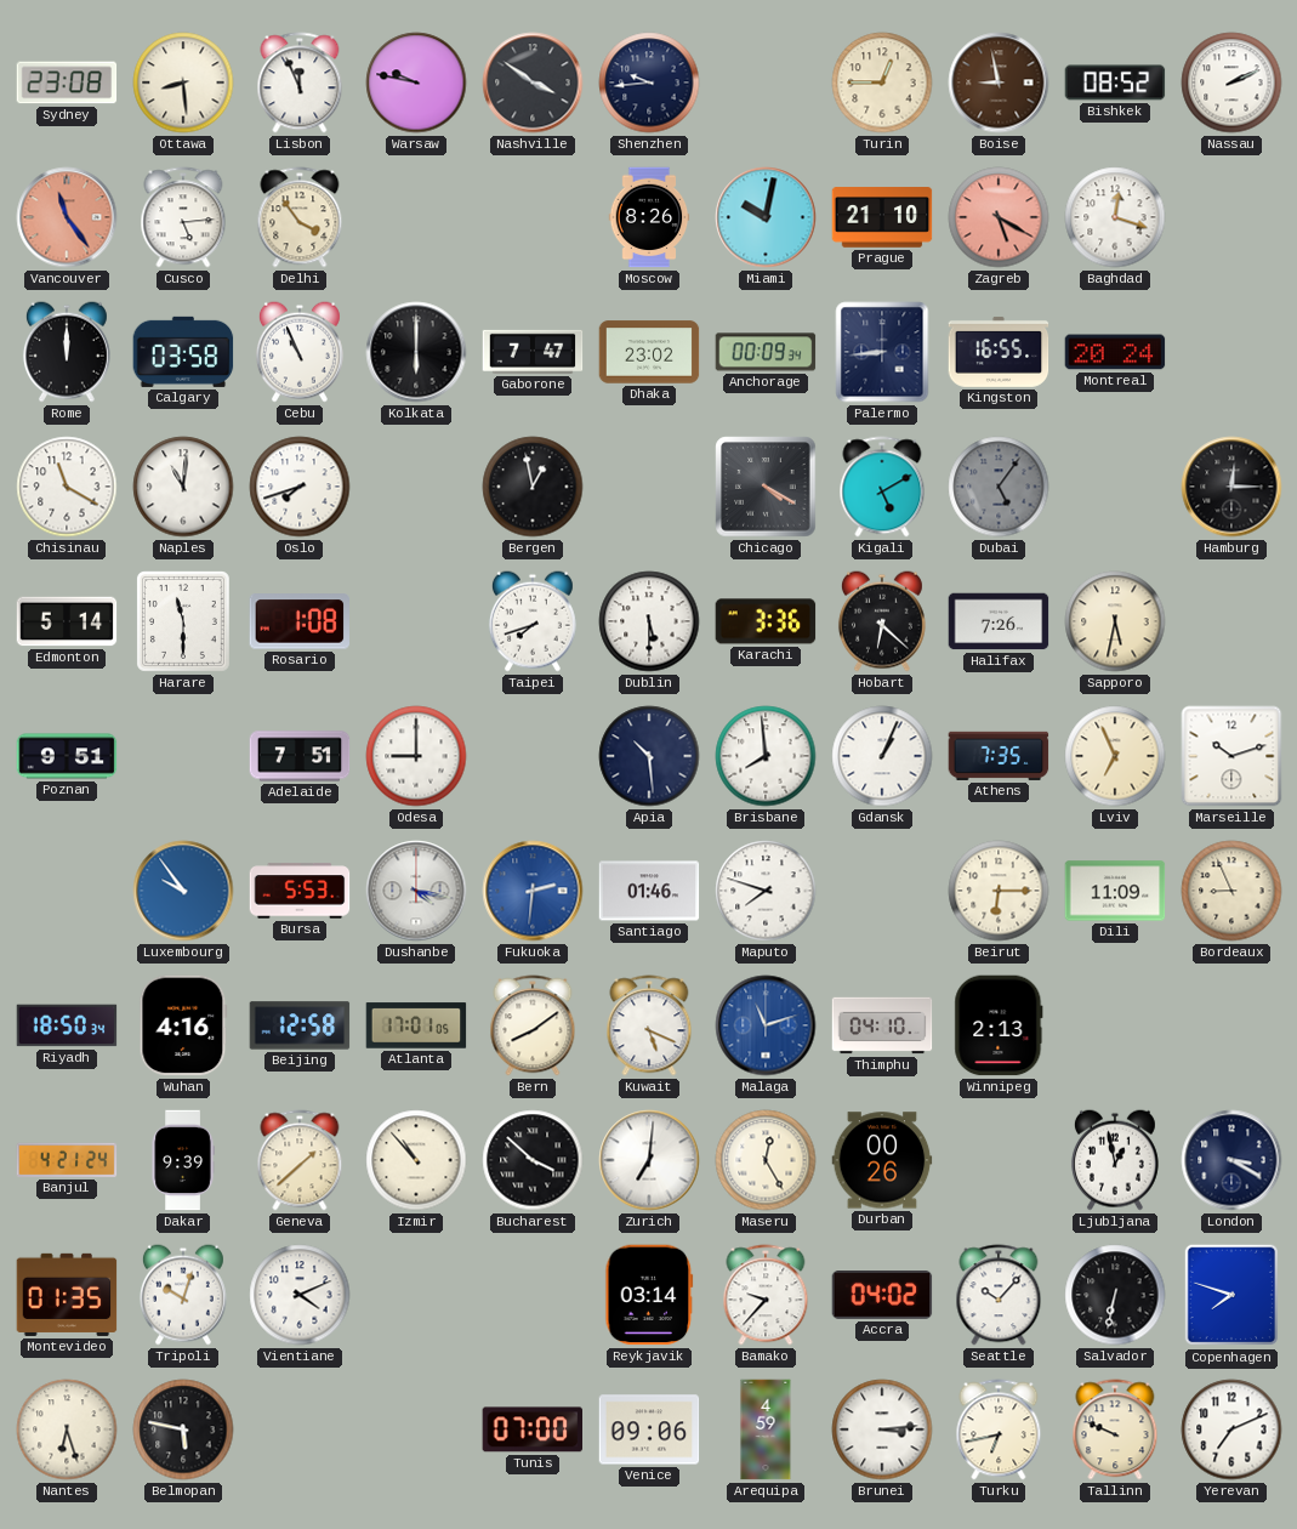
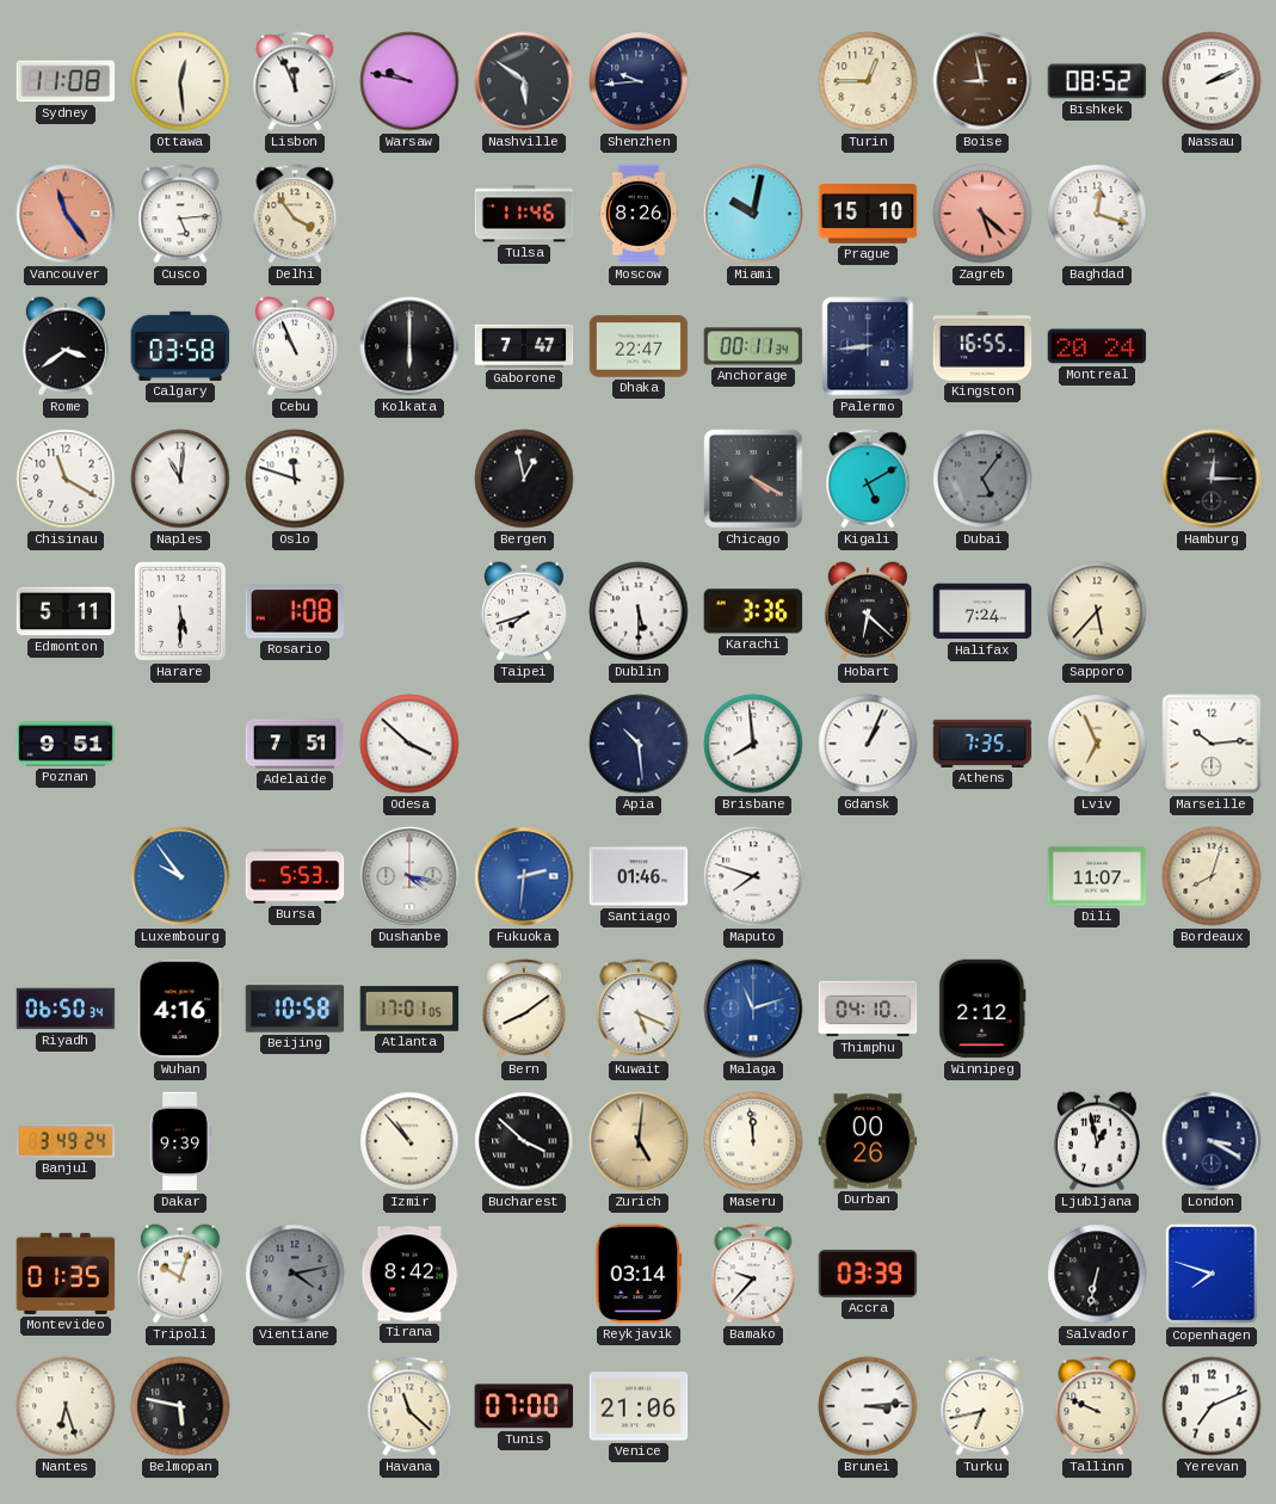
Sydney: 23:08 -> 11:08
Ottawa: 8:29 -> 12:29
Nashville: 3:51 -> 5:51
Tulsa: none -> 11:46
Prague: 21:10 -> 15:10
Zagreb: 5:20 -> 5:22
Rome: 12:00 -> 3:39
Dhaka: 23:02 -> 22:47
Anchorage: 00:09 -> 00:11
Oslo: 7:42 -> 11:48
Edmonton: 5:14 -> 5:11
Harare: 11:30 -> 5:30
Halifax: 7:26 -> 7:24
Sapporo: 5:32 -> 5:37
Odesa: 9:00 -> 3:52
Marseille: 10:12 -> 10:14
Beirut: 6:15 -> none
Dili: 11:09 -> 11:07
Bordeaux: 8:56 -> 8:03
Riyadh: 18:50 -> 06:50
Beijing: 12:58 -> 10:58
Winnipeg: 2:13 -> 2:12
Banjul: 4:21 -> 3:49
Geneva: 1:38 -> none
Zurich: 7:01 -> 5:01
Zurich dial: white -> champagne
Maseru: 12:25 -> 11:59
Vientiane: 4:11 -> 4:13
Vientiane dial: white -> grey
Tirana: none -> 8:42
Accra: 04:02 -> 03:39
Seattle: 10:07 -> none
Havana: none -> 11:22
Venice: 09:06 -> 21:06
Arequipa: 4:59 -> none
